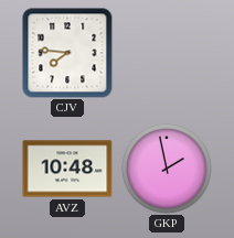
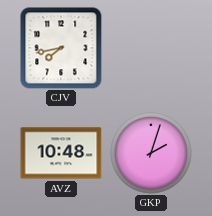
CJV: 7:46 -> 7:43
GKP: 1:58 -> 2:03
